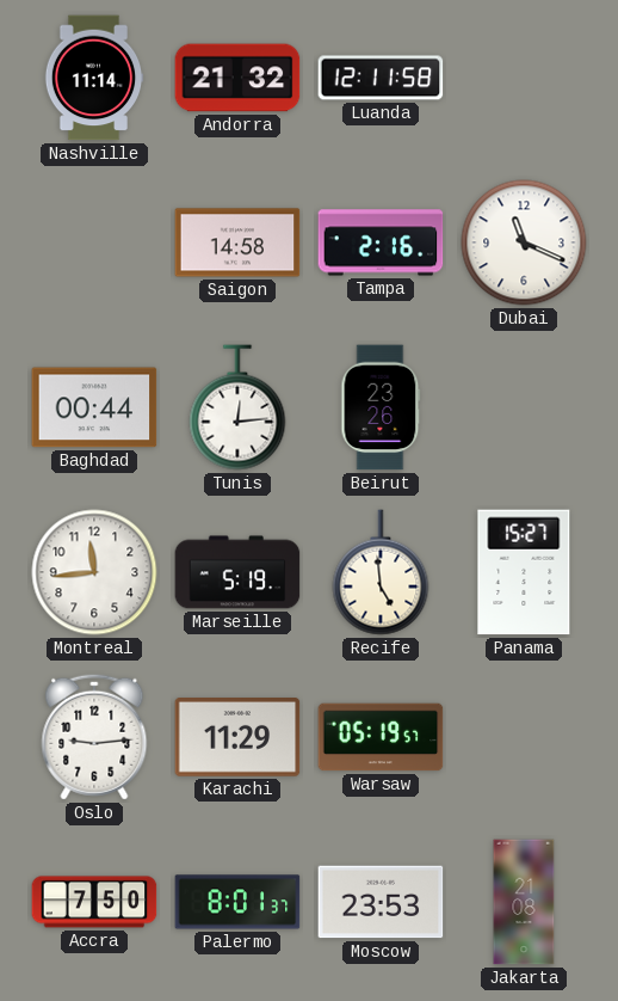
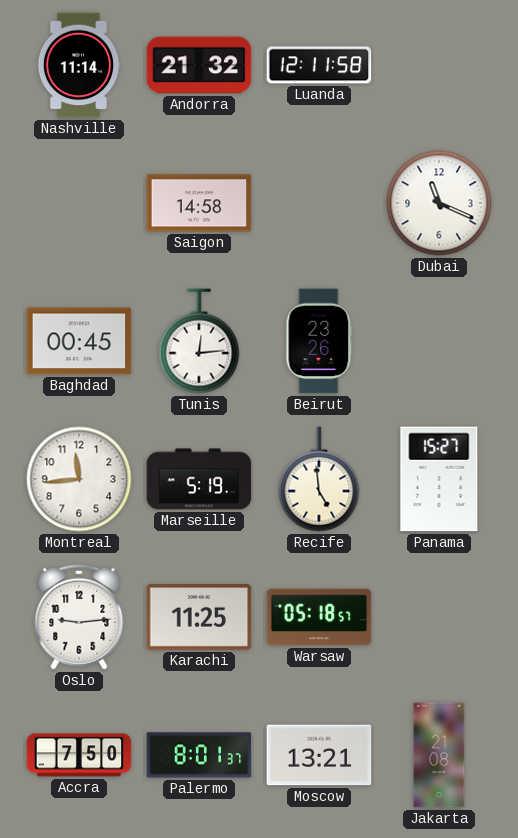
Tampa: 2:16 -> none
Baghdad: 00:44 -> 00:45
Karachi: 11:29 -> 11:25
Warsaw: 05:19 -> 05:18
Moscow: 23:53 -> 13:21
